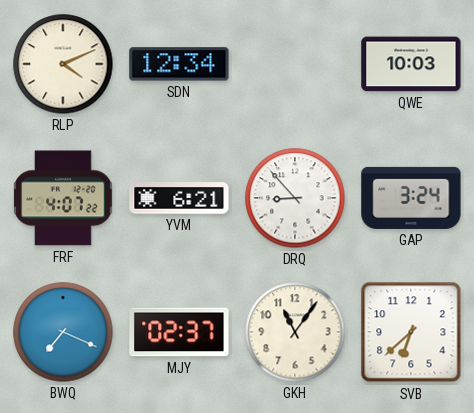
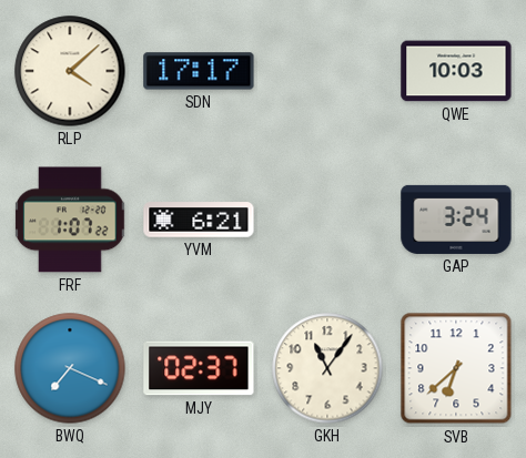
RLP: 4:11 -> 4:08
SDN: 12:34 -> 17:17
FRF: 4:07 -> 1:07
DRQ: 8:53 -> none
